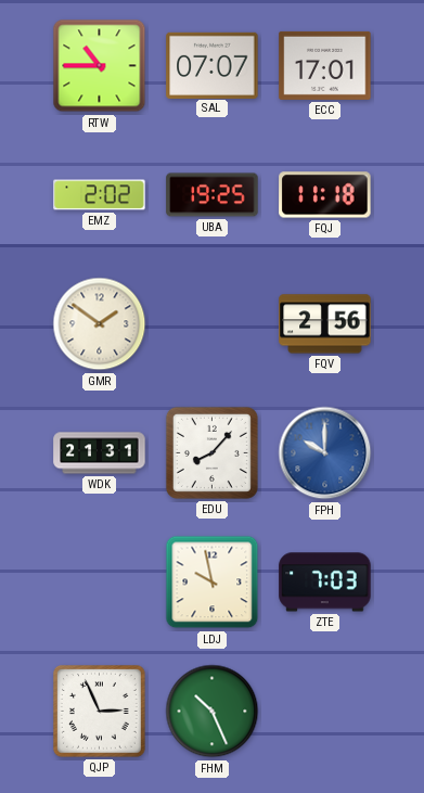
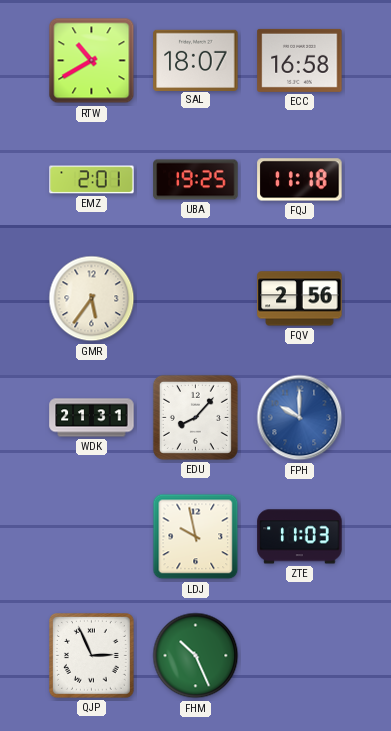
RTW: 10:45 -> 10:40
SAL: 07:07 -> 18:07
ECC: 17:01 -> 16:58
EMZ: 2:02 -> 2:01
GMR: 1:51 -> 5:36
ZTE: 7:03 -> 11:03
